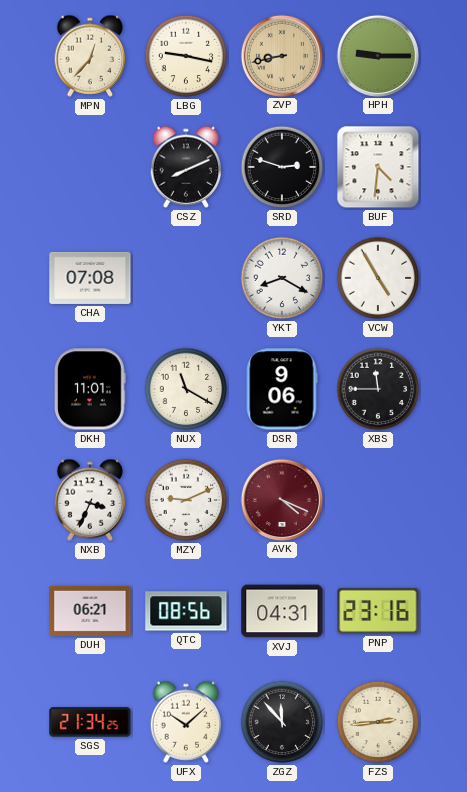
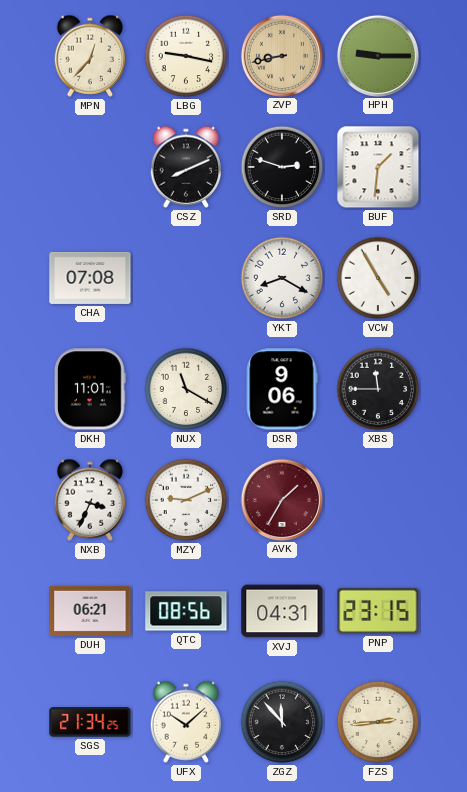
BUF: 4:31 -> 1:31
AVK: 4:19 -> 1:35
PNP: 23:16 -> 23:15
